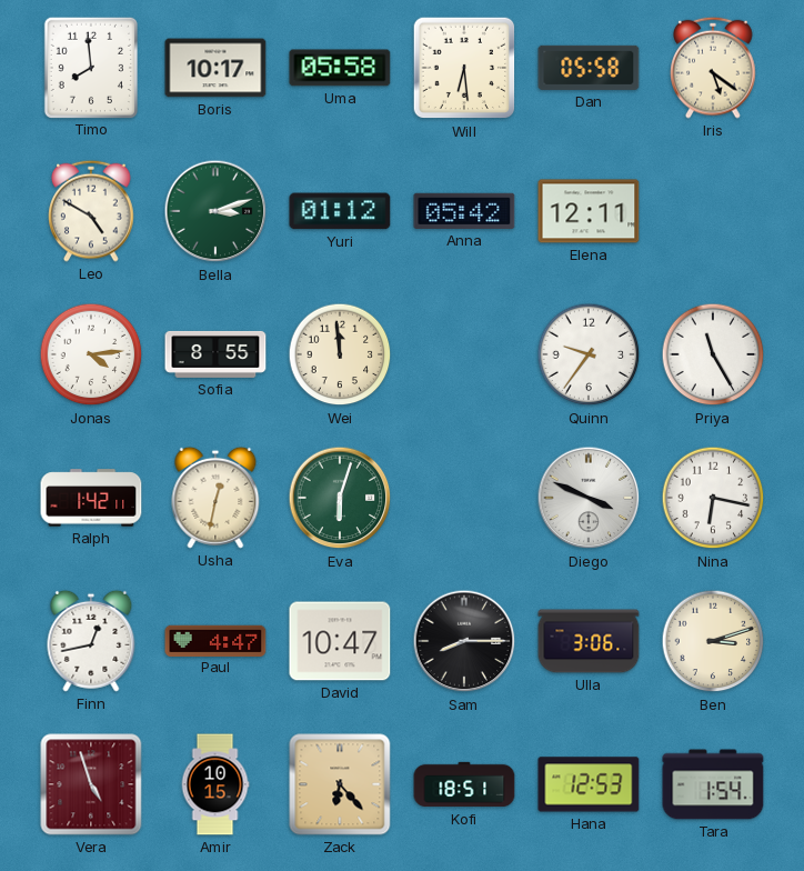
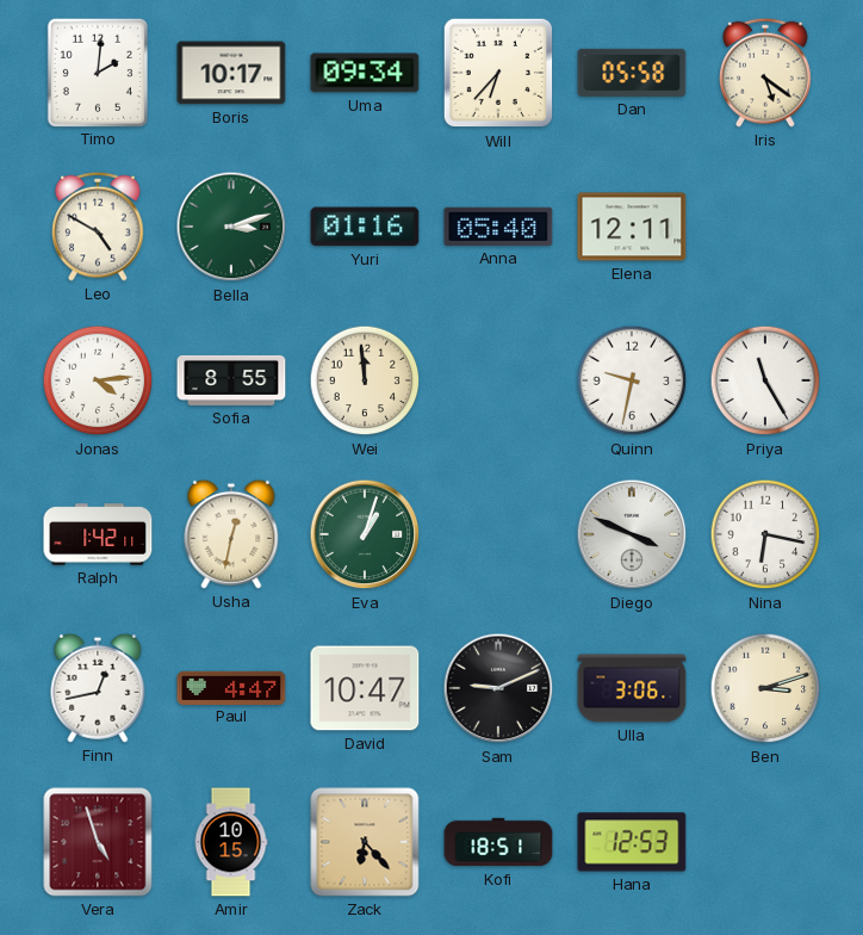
Timo: 7:59 -> 2:01
Uma: 05:58 -> 09:34
Will: 6:29 -> 6:37
Yuri: 01:12 -> 01:16
Anna: 05:42 -> 05:40
Quinn: 9:36 -> 9:32
Eva: 6:03 -> 1:03
Sam: 8:15 -> 9:11
Tara: 1:54 -> none
